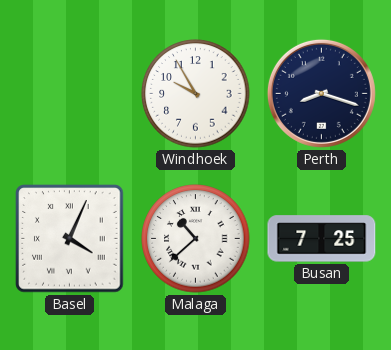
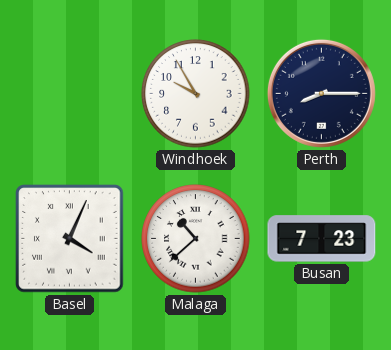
Perth: 8:18 -> 8:15
Busan: 7:25 -> 7:23
